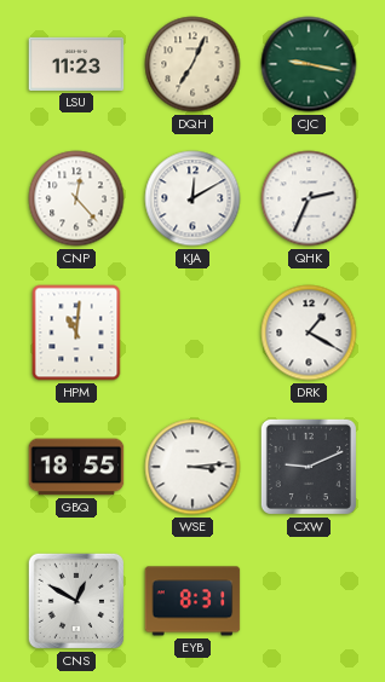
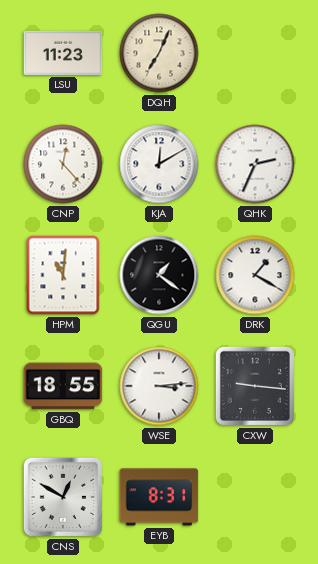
CJC: 9:17 -> none
QGU: none -> 1:21
CXW: 9:11 -> 9:16
